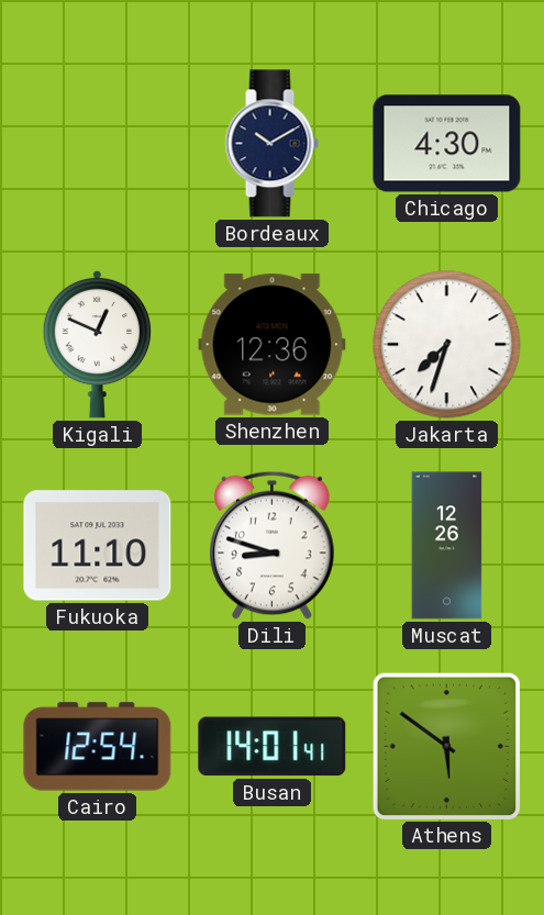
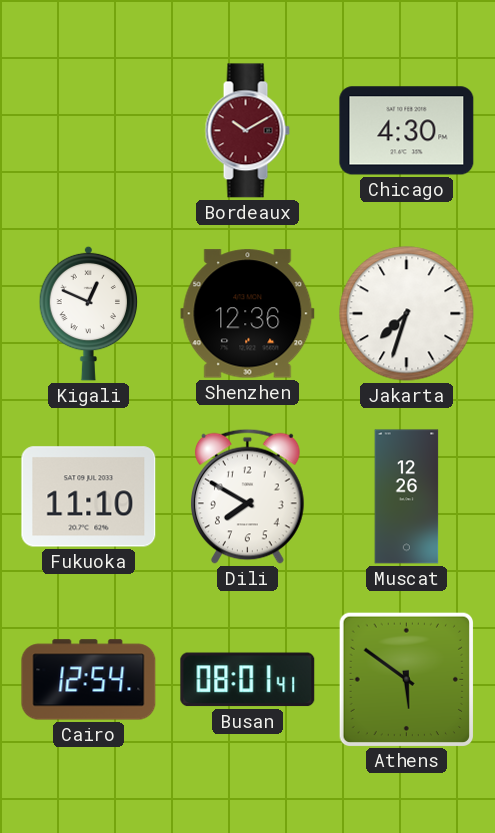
Bordeaux dial: navy -> burgundy
Dili: 8:48 -> 7:50
Busan: 14:01 -> 08:01
